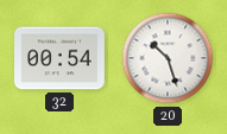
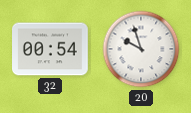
20: 10:27 -> 9:57
